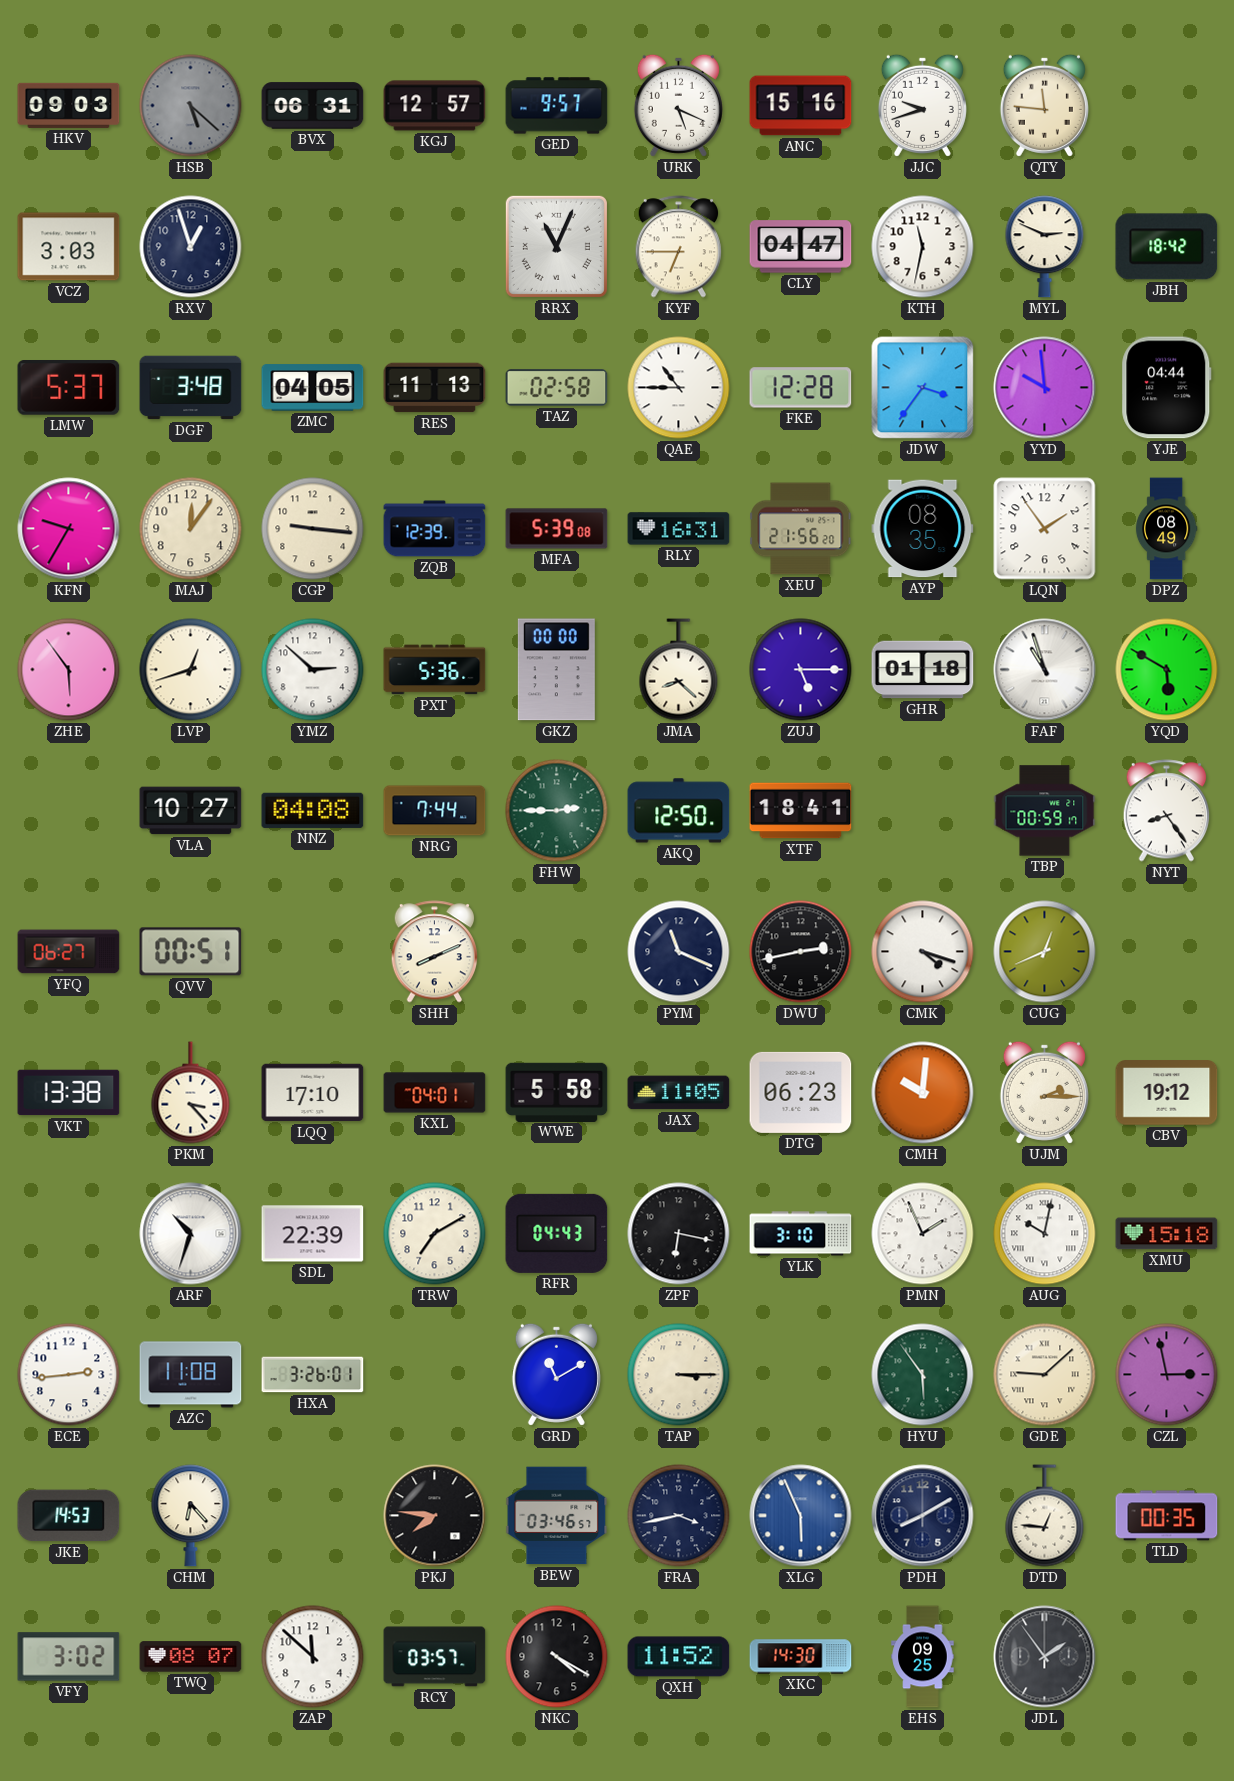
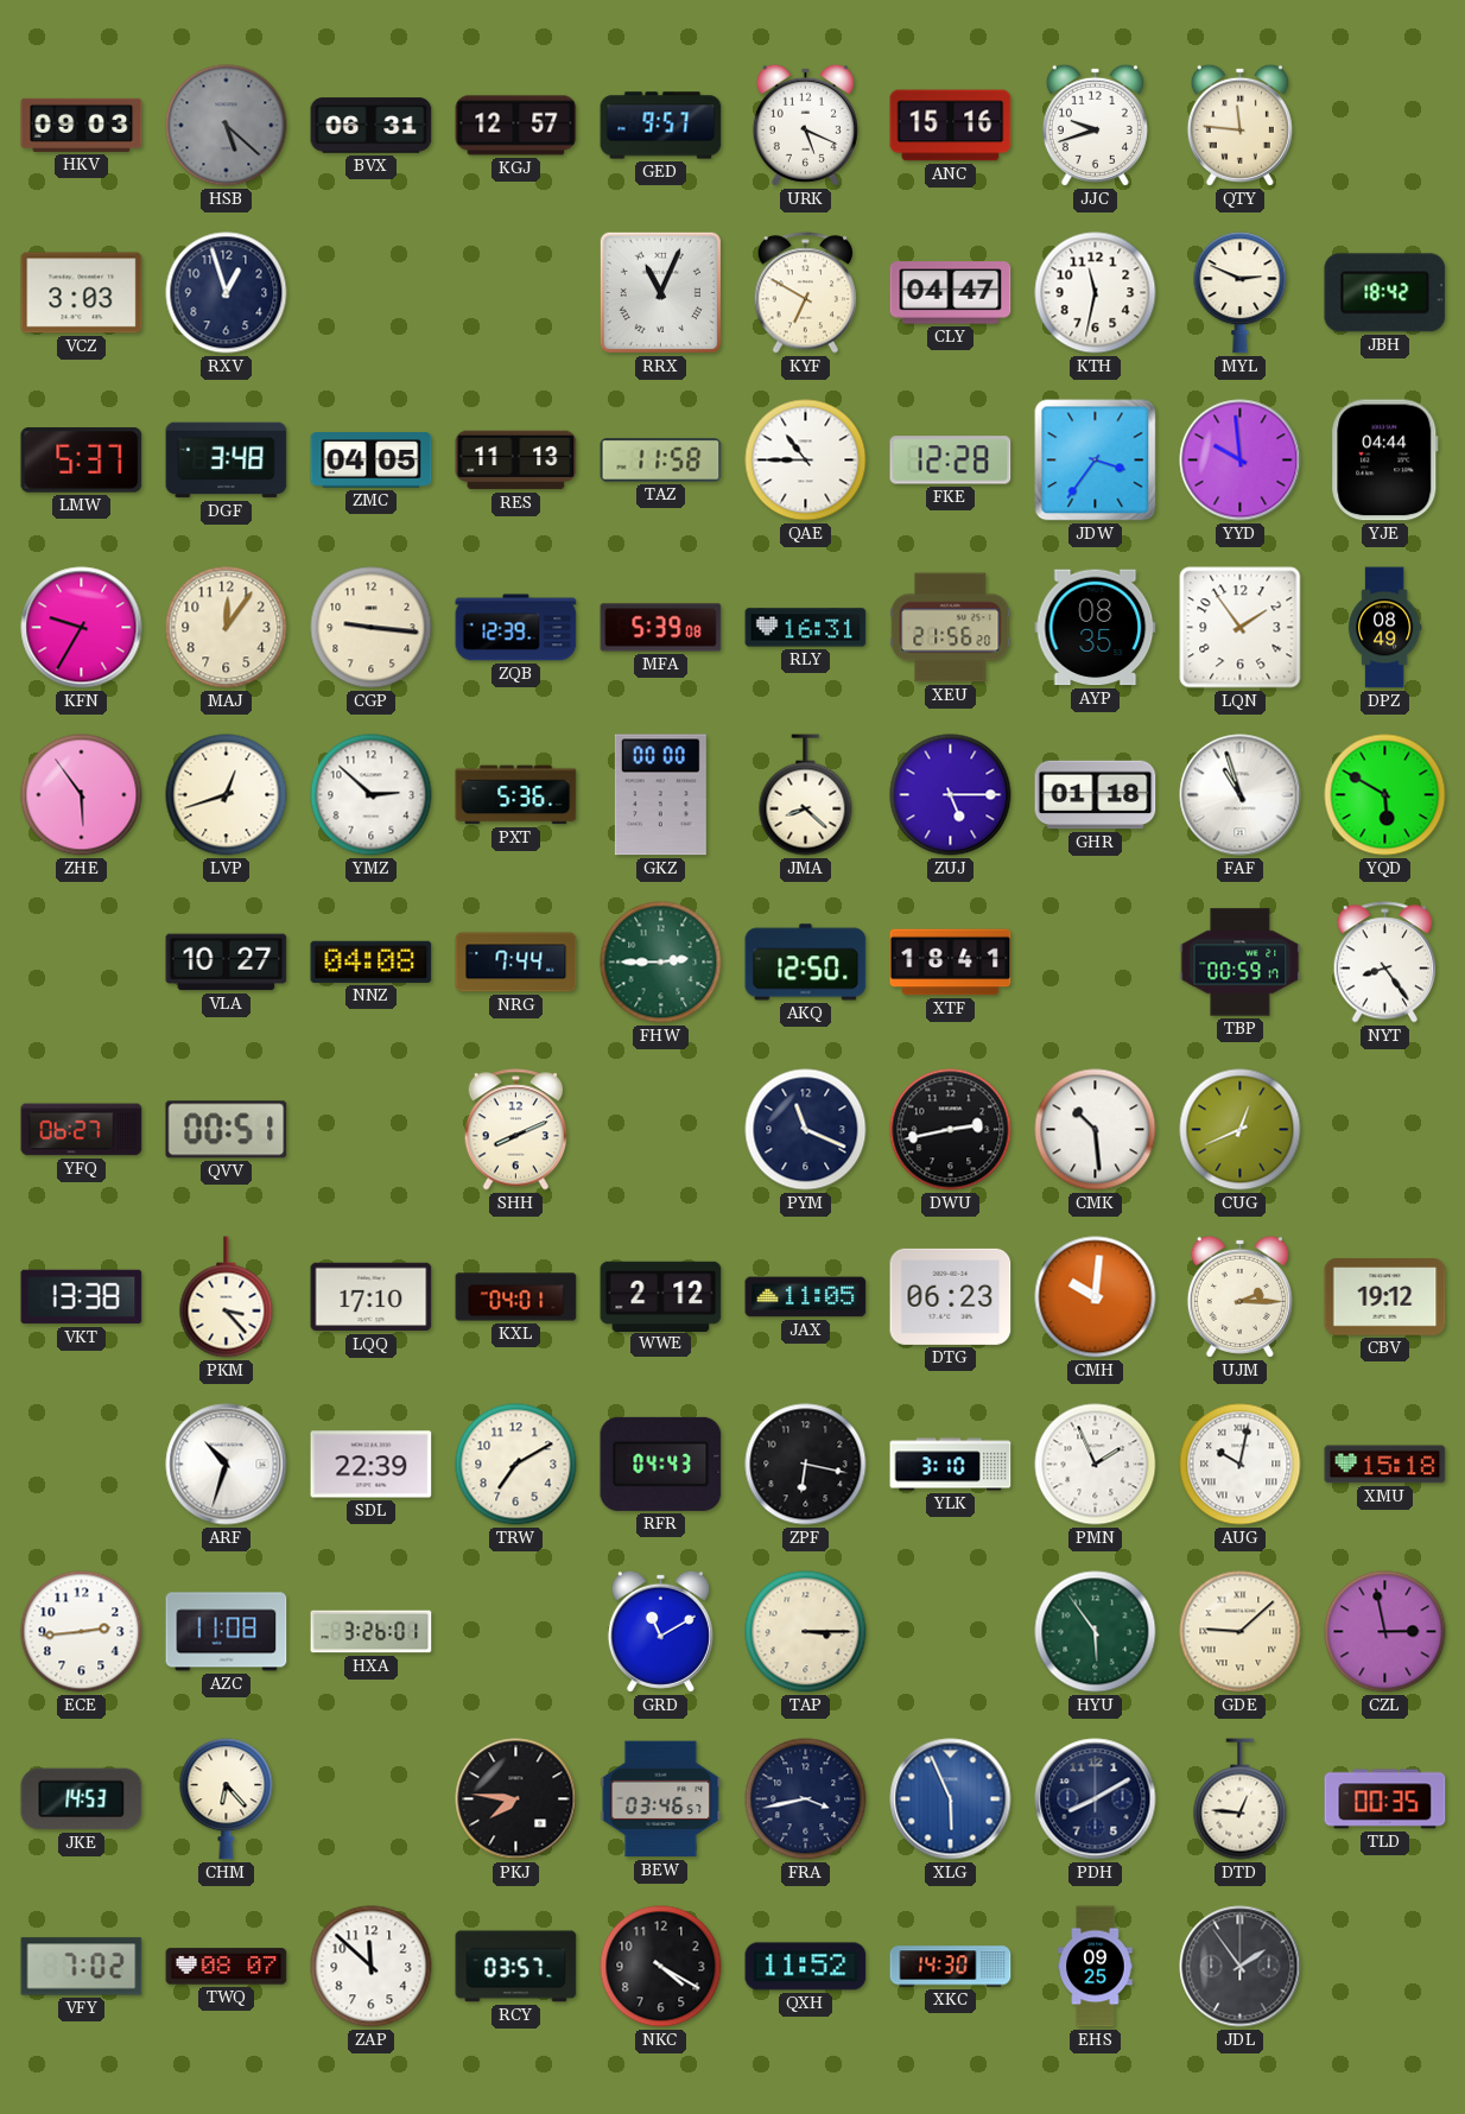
KYF: 6:45 -> 6:50
TAZ: 02:58 -> 11:58
CMK: 4:18 -> 10:29
WWE: 5:58 -> 2:12
VFY: 3:02 -> 7:02
